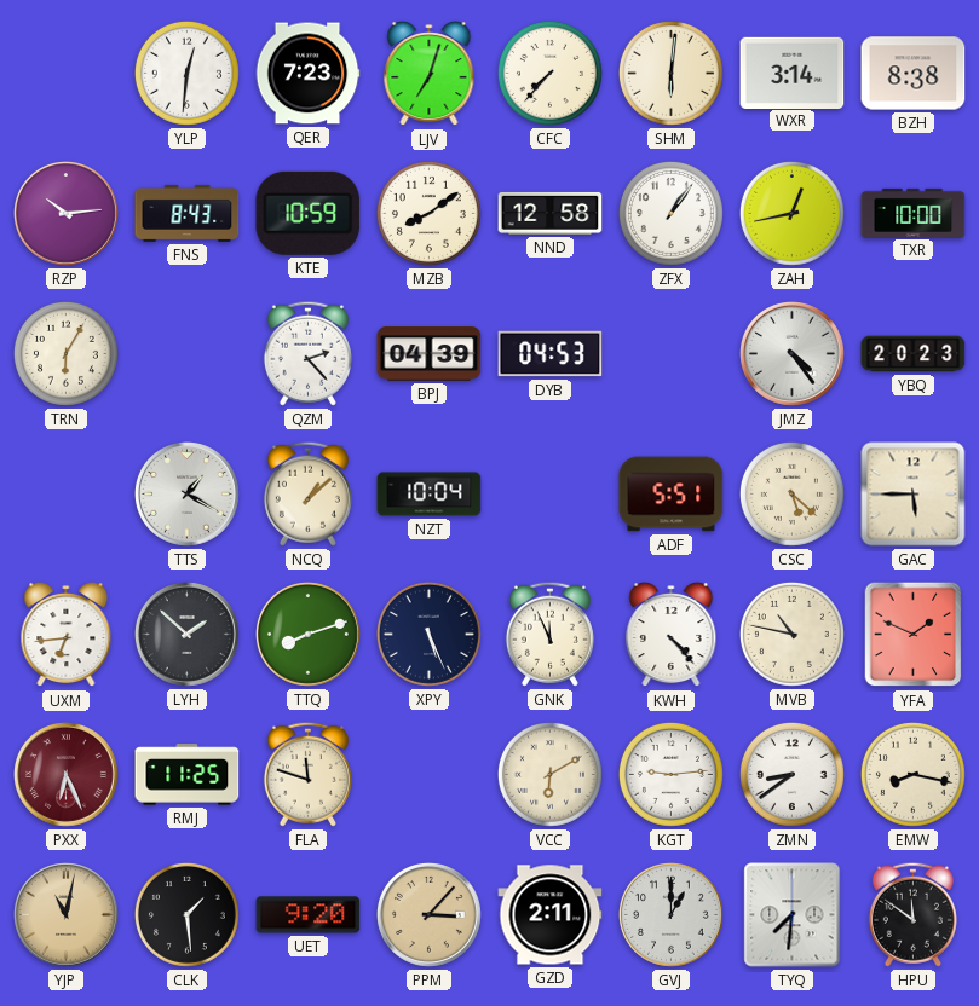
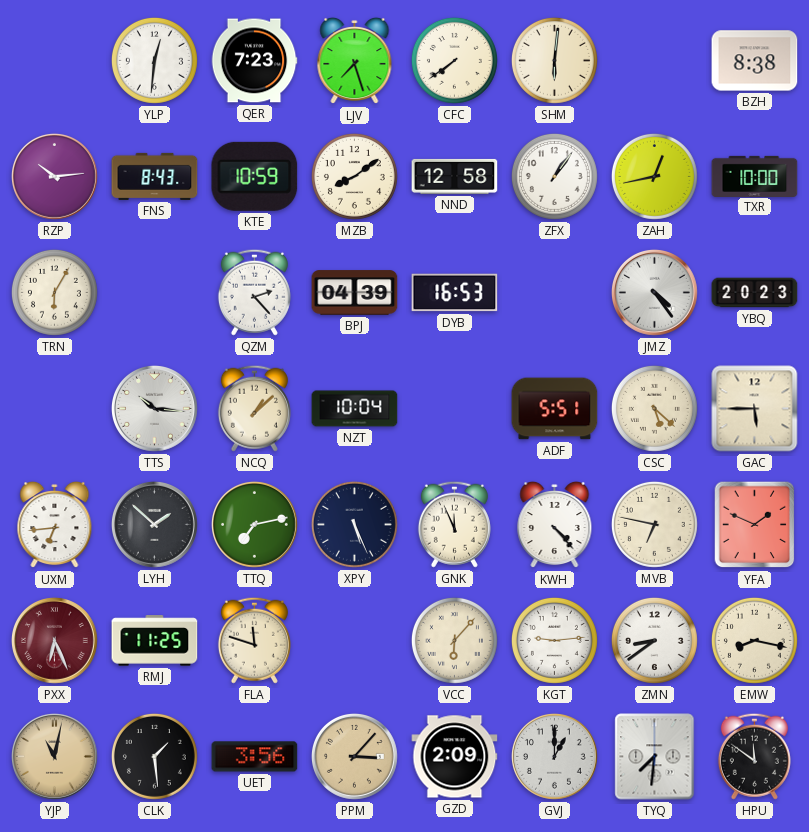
LJV: 7:03 -> 7:27
CFC: 7:37 -> 7:39
WXR: 3:14 -> none
DYB: 04:53 -> 16:53
TTS: 1:20 -> 10:16
TTQ: 8:12 -> 7:13
MVB: 10:47 -> 6:47
VCC: 6:10 -> 6:07
UET: 9:20 -> 3:56
GZD: 2:11 -> 2:09
